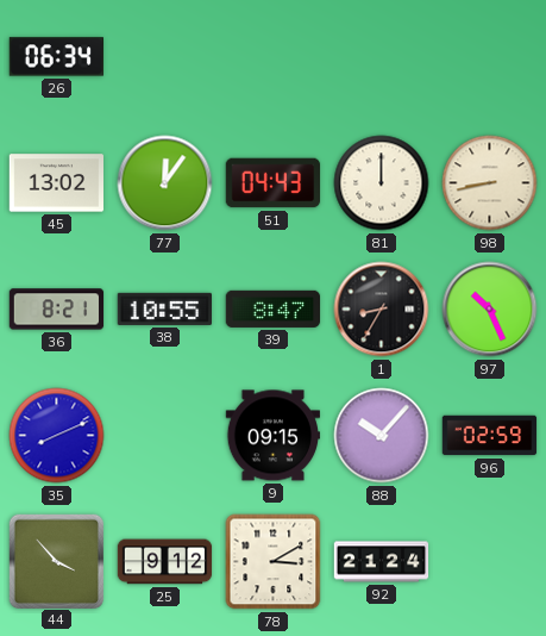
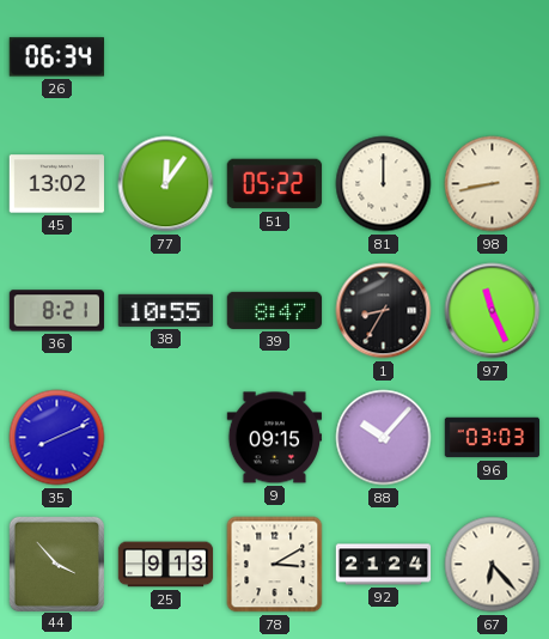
51: 04:43 -> 05:22
97: 10:26 -> 11:26
96: 02:59 -> 03:03
25: 9:12 -> 9:13
67: none -> 6:23
